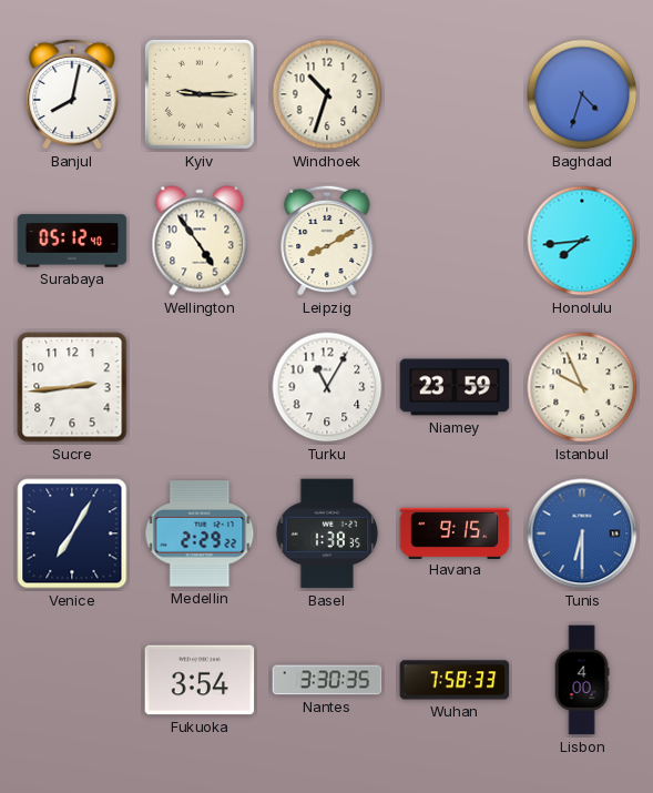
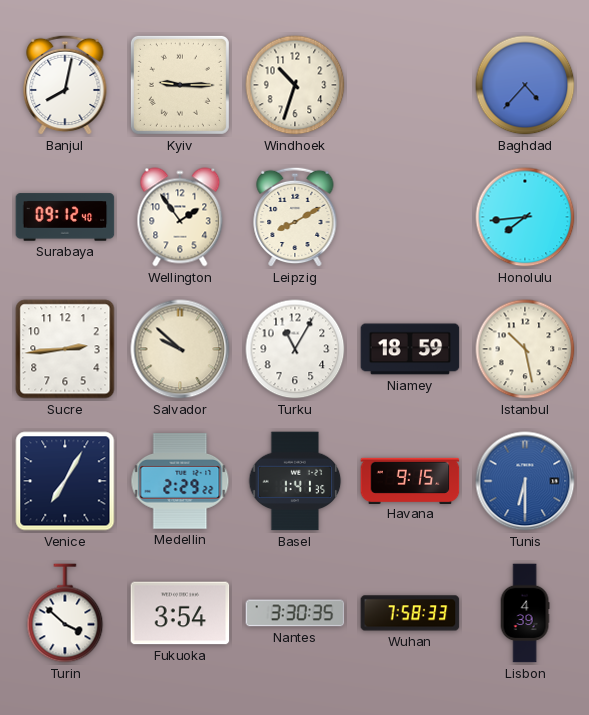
Baghdad: 4:33 -> 4:37
Surabaya: 05:12 -> 09:12
Wellington: 4:54 -> 1:54
Salvador: none -> 9:52
Niamey: 23:59 -> 18:59
Istanbul: 9:56 -> 10:28
Basel: 1:38 -> 1:41
Turin: none -> 3:52
Lisbon: 4:00 -> 4:39
